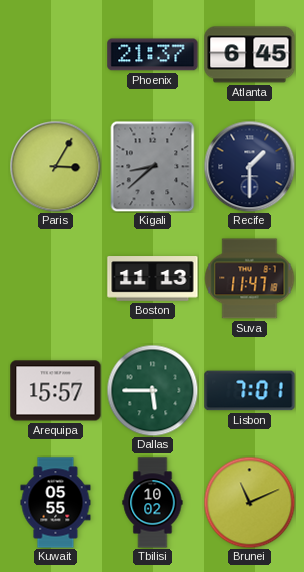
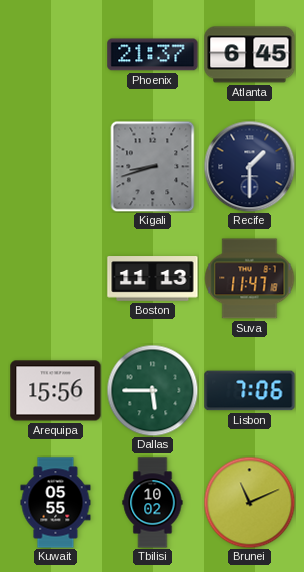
Paris: 3:05 -> none
Kigali: 8:38 -> 8:42
Arequipa: 15:57 -> 15:56
Lisbon: 7:01 -> 7:06
